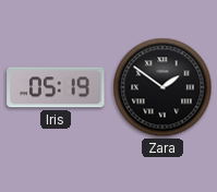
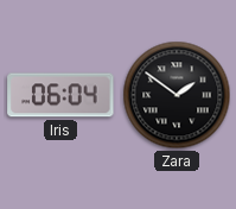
Iris: 05:19 -> 06:04
